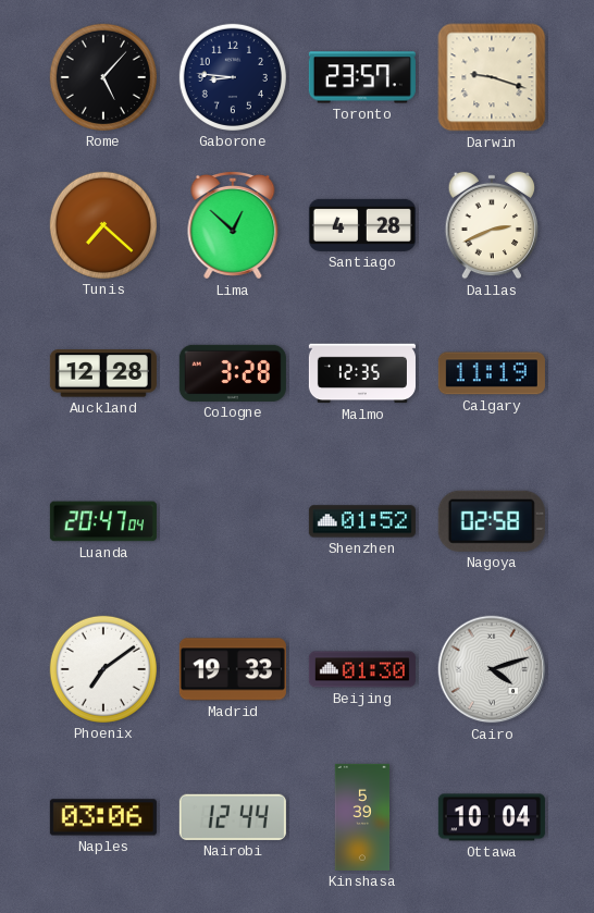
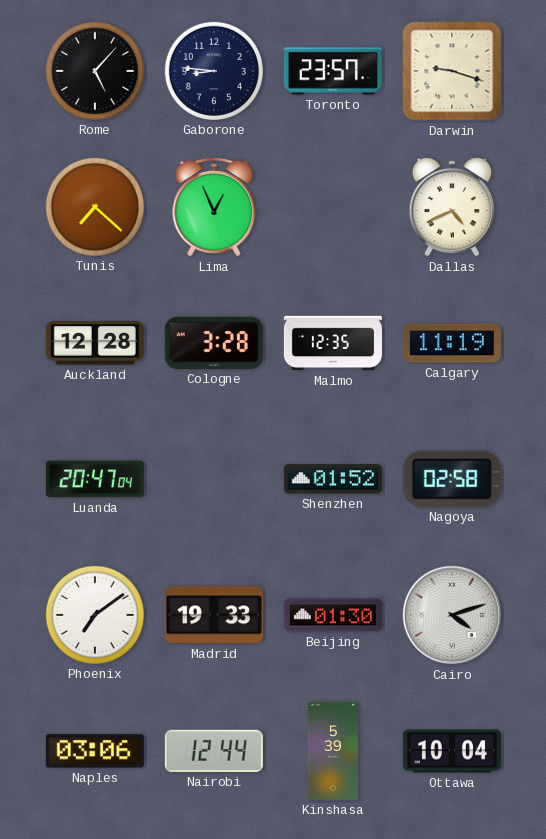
Lima: 12:52 -> 12:56
Santiago: 4:28 -> none
Dallas: 2:41 -> 4:41
